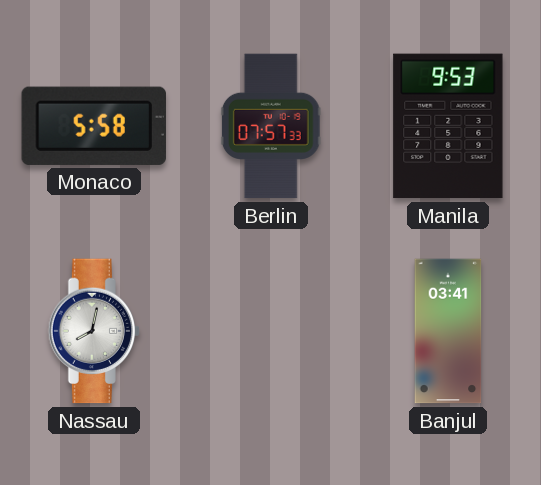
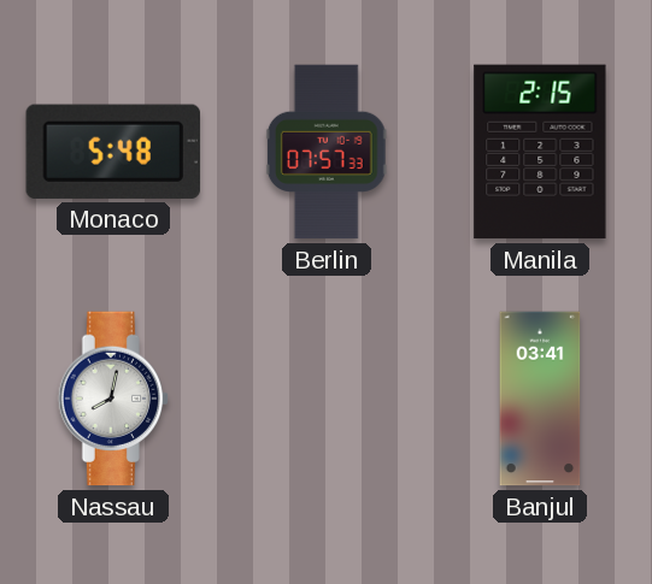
Monaco: 5:58 -> 5:48
Manila: 9:53 -> 2:15
